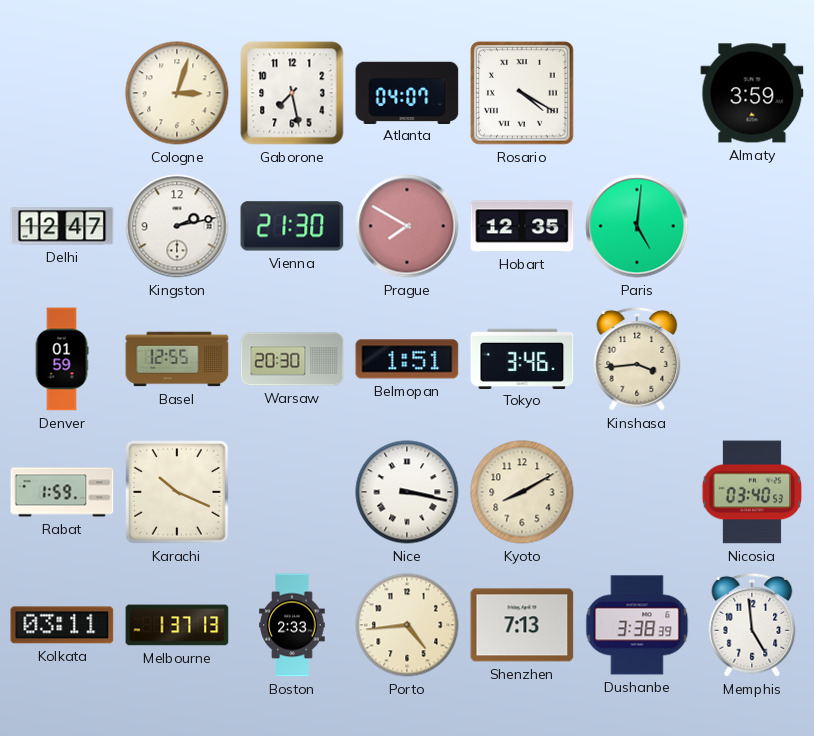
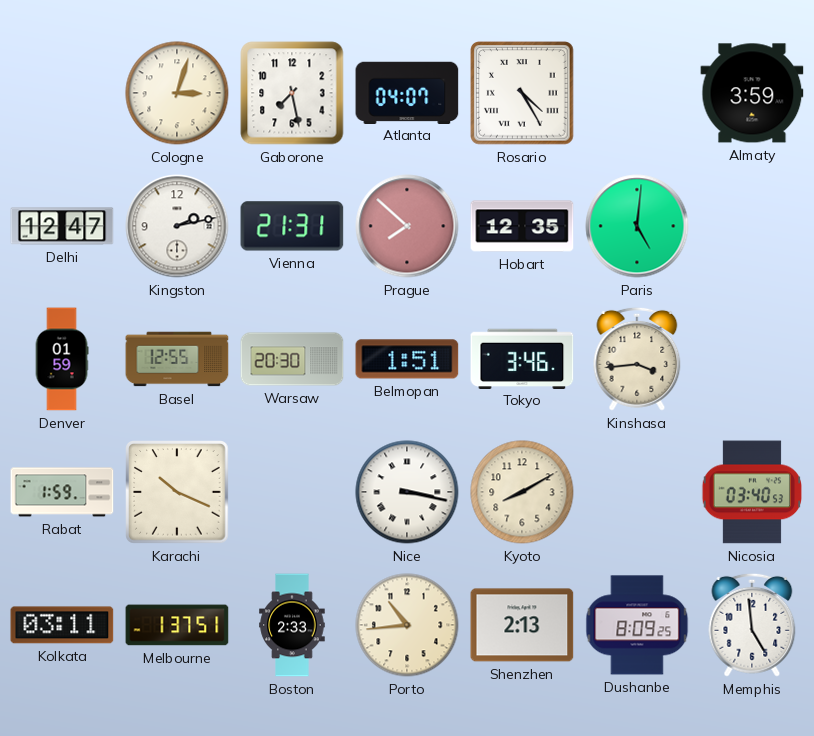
Rosario: 4:20 -> 4:25
Vienna: 21:30 -> 21:31
Prague: 7:50 -> 7:52
Melbourne: 1:37:13 -> 1:37:51
Porto: 4:44 -> 10:44
Shenzhen: 7:13 -> 2:13
Dushanbe: 3:38 -> 8:09
